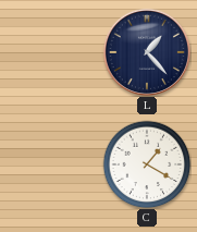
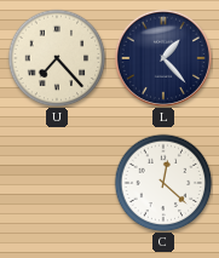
U: none -> 7:23
C: 1:20 -> 12:22
